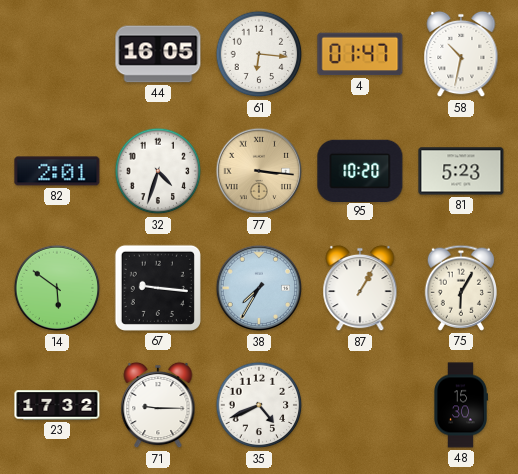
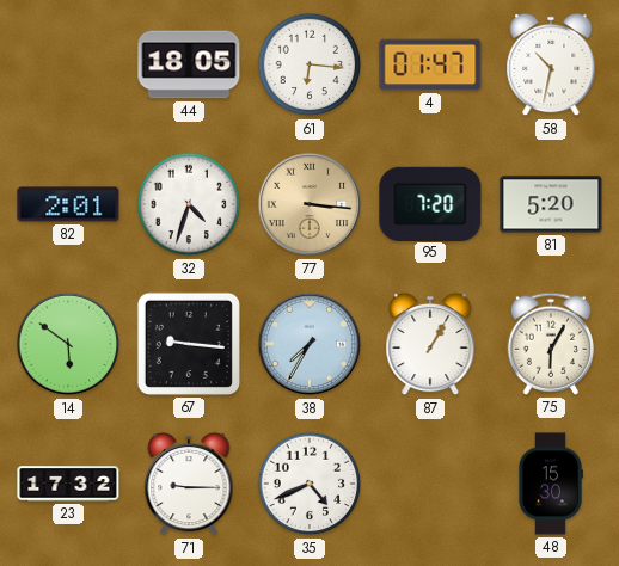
44: 16:05 -> 18:05
95: 10:20 -> 7:20
81: 5:23 -> 5:20
